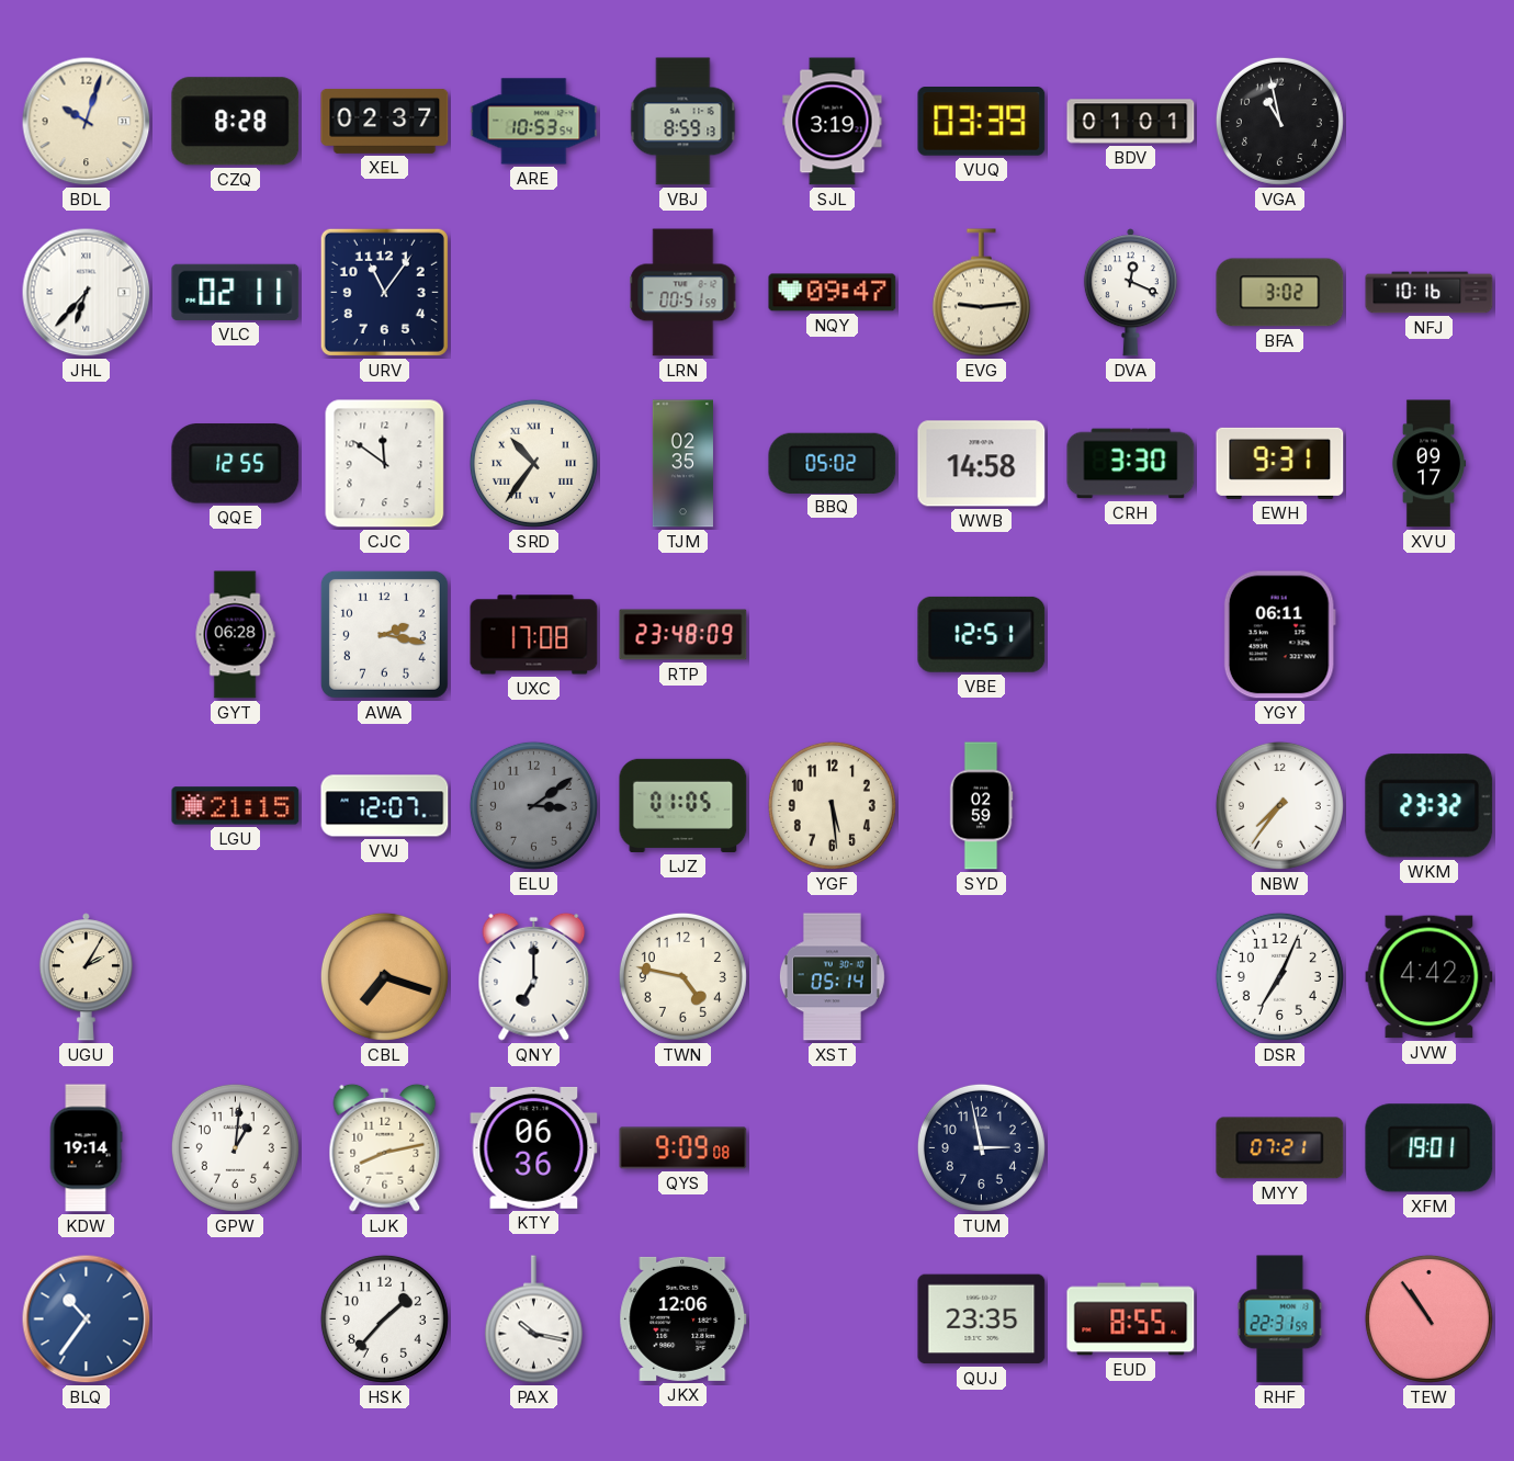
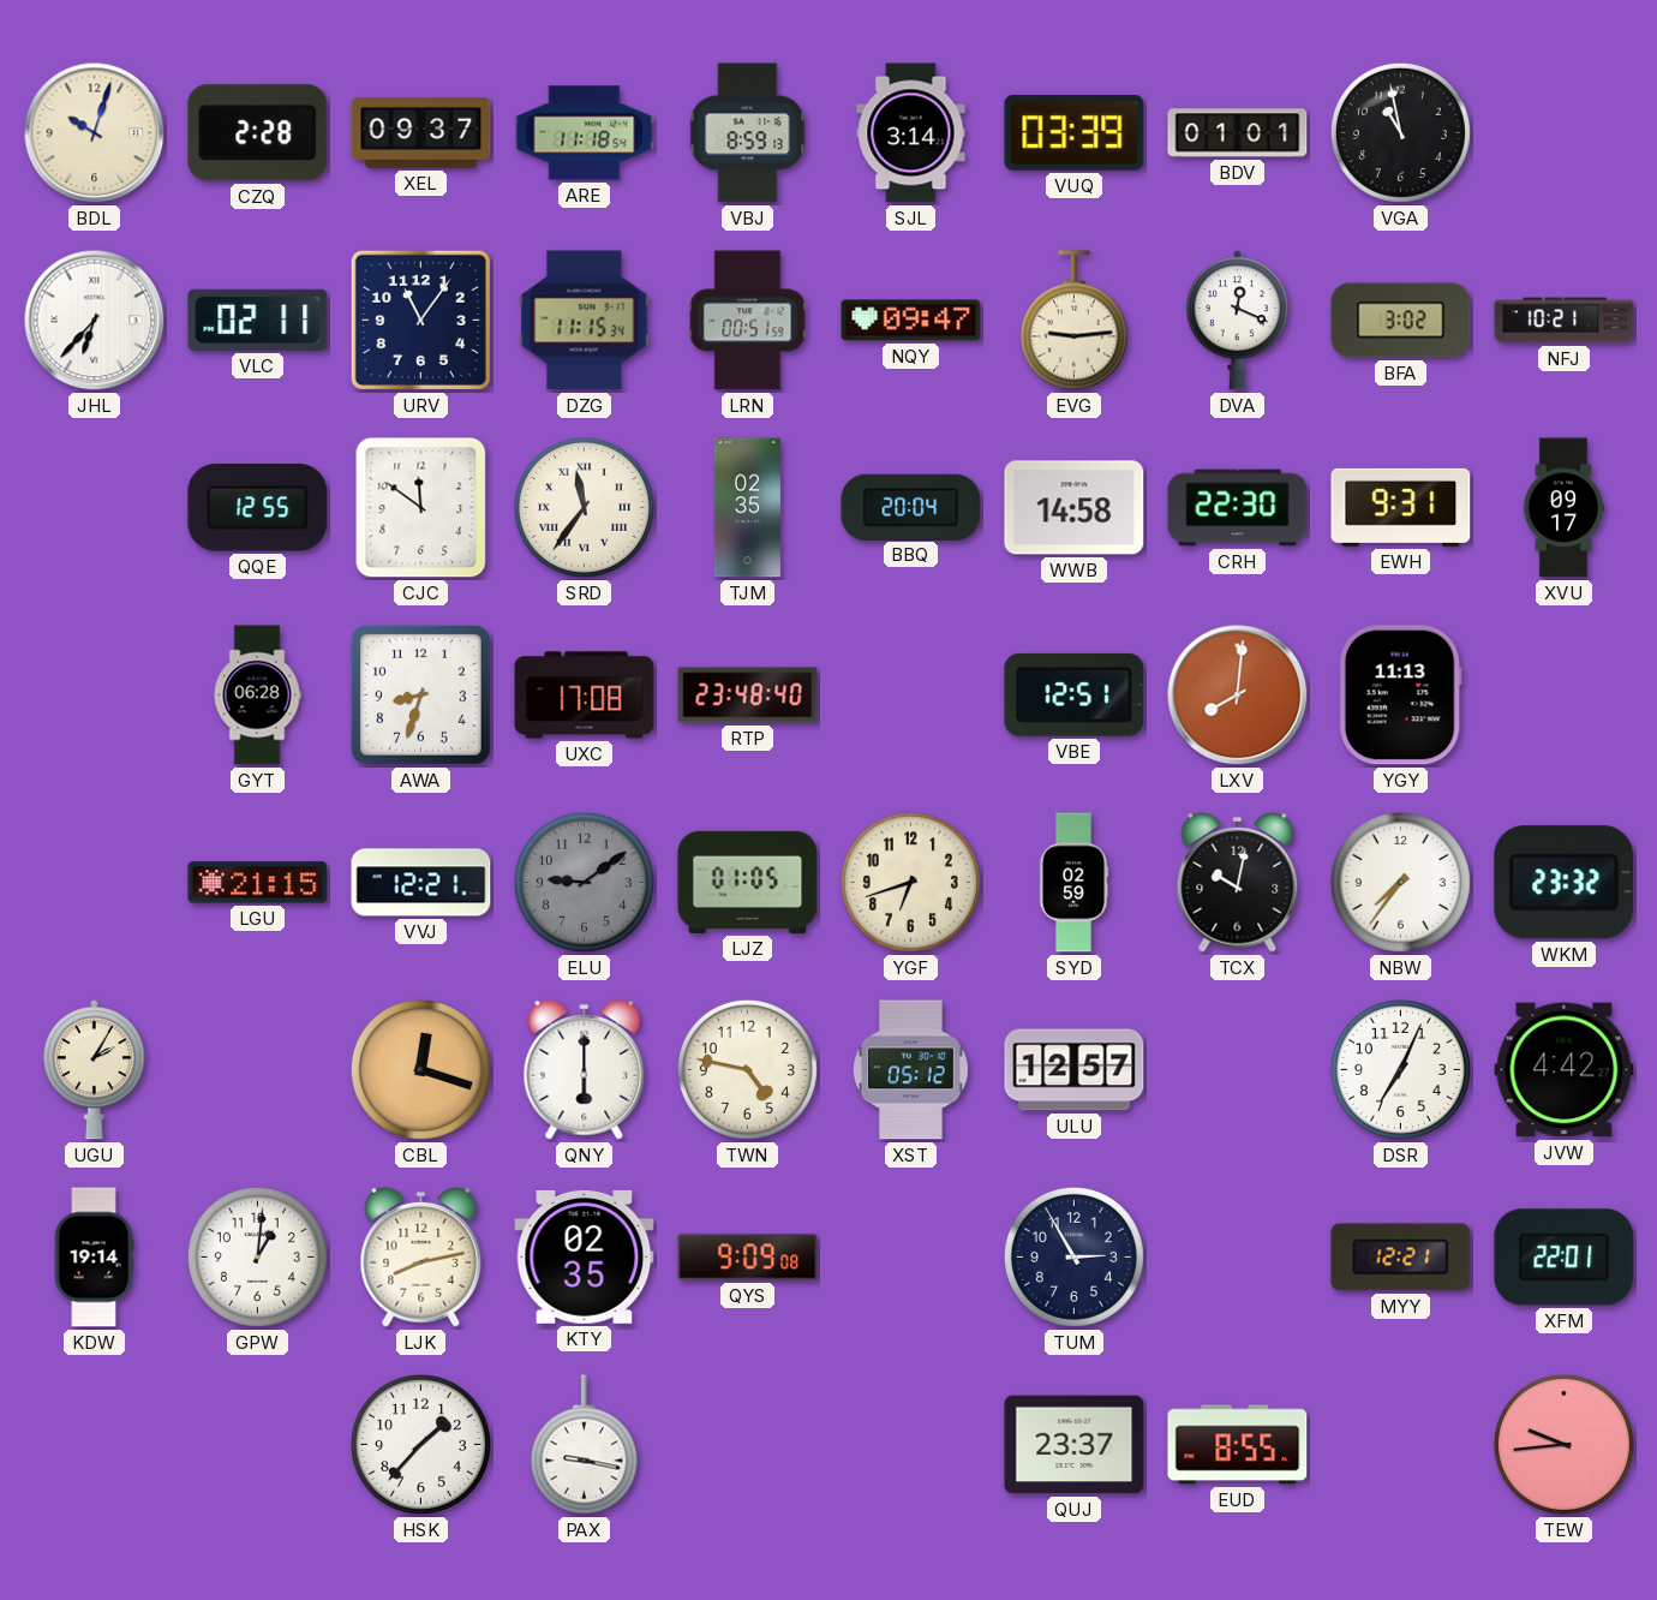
CZQ: 8:28 -> 2:28
XEL: 02:37 -> 09:37
ARE: 10:53 -> 11:18
SJL: 3:19 -> 3:14
DZG: none -> 11:15
NFJ: 10:16 -> 10:21
SRD: 10:36 -> 11:36
BBQ: 05:02 -> 20:04
CRH: 3:30 -> 22:30
AWA: 2:17 -> 8:33
RTP: 23:48:09 -> 23:48:40
LXV: none -> 8:01
YGY: 06:11 -> 11:13
VVJ: 12:07 -> 12:21
ELU: 3:09 -> 9:09
YGF: 5:29 -> 6:42
TCX: none -> 10:02
CBL: 7:18 -> 12:18
QNY: 7:00 -> 6:00
XST: 05:14 -> 05:12
ULU: none -> 12:57
KTY: 06:36 -> 02:35
TUM: 2:58 -> 2:55
MYY: 07:21 -> 12:21
XFM: 19:01 -> 22:01
BLQ: 10:36 -> none
PAX: 10:17 -> 9:17
JKX: 12:06 -> none
QUJ: 23:35 -> 23:37
RHF: 22:31 -> none
TEW: 10:54 -> 9:44
